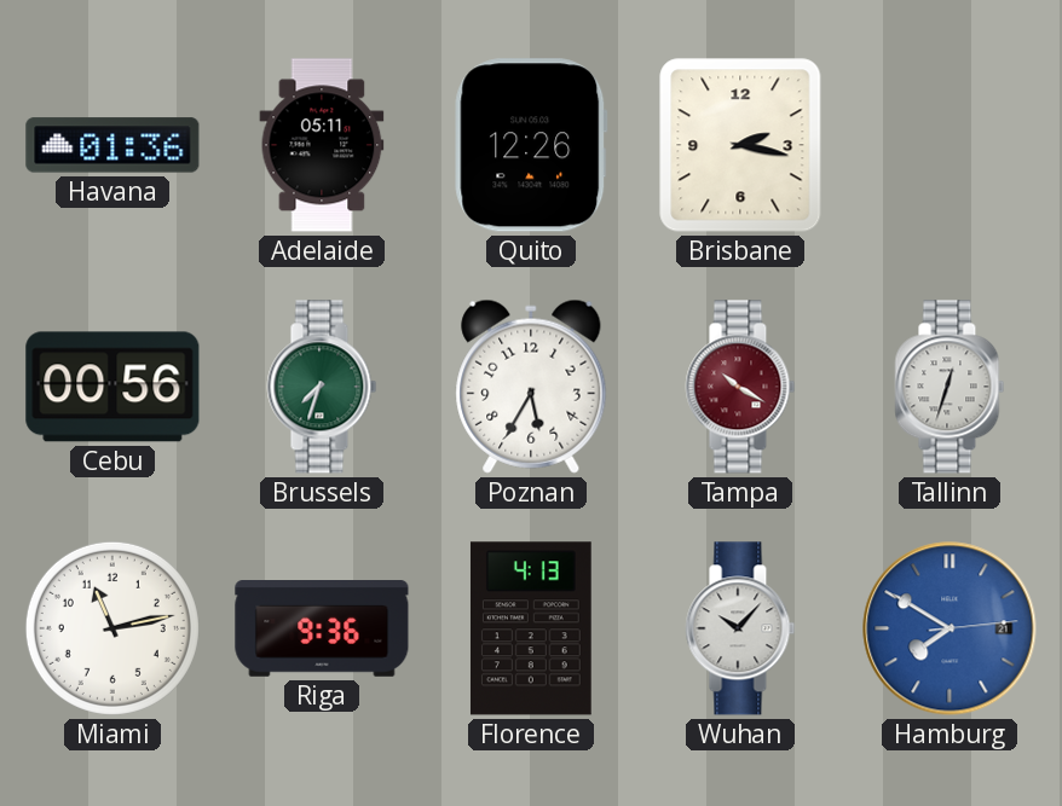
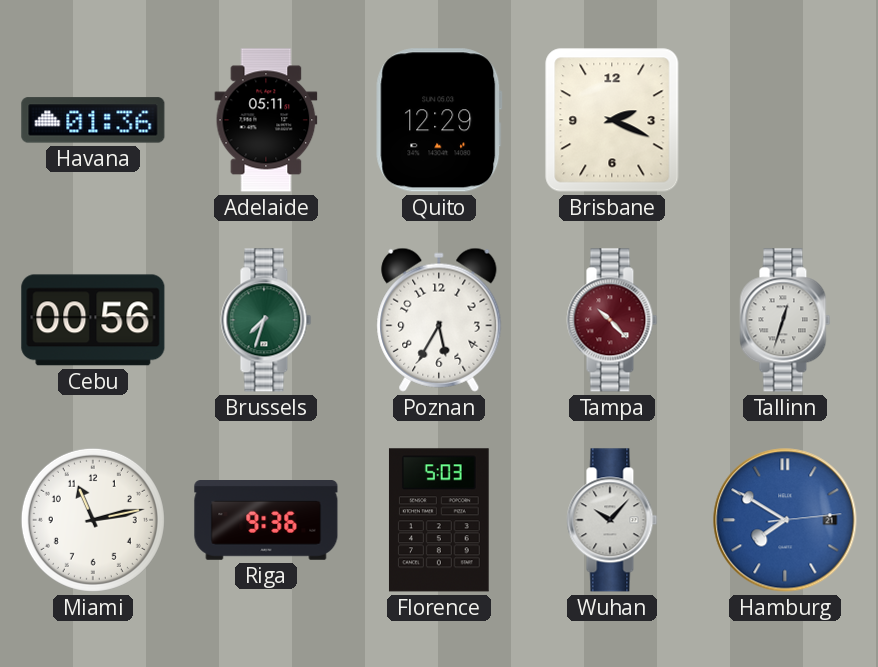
Quito: 12:26 -> 12:29
Brisbane: 2:17 -> 2:19
Tampa: 10:20 -> 10:23
Florence: 4:13 -> 5:03
